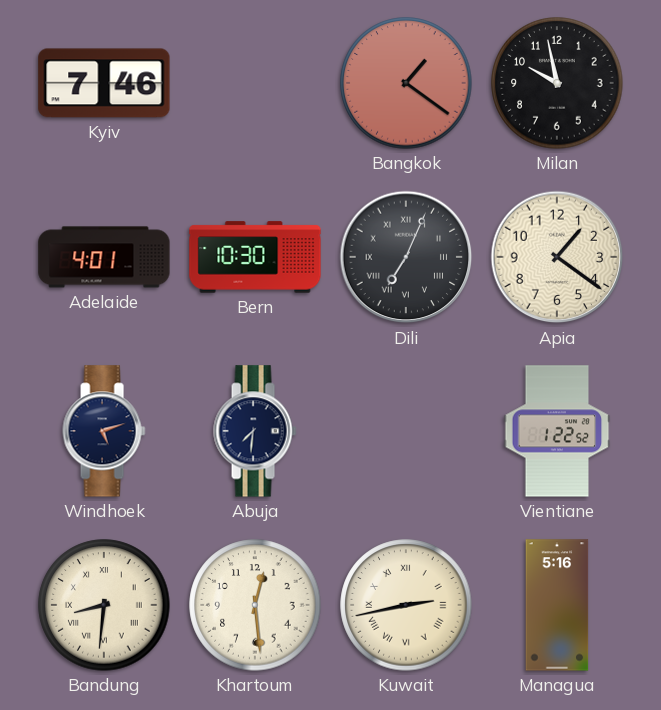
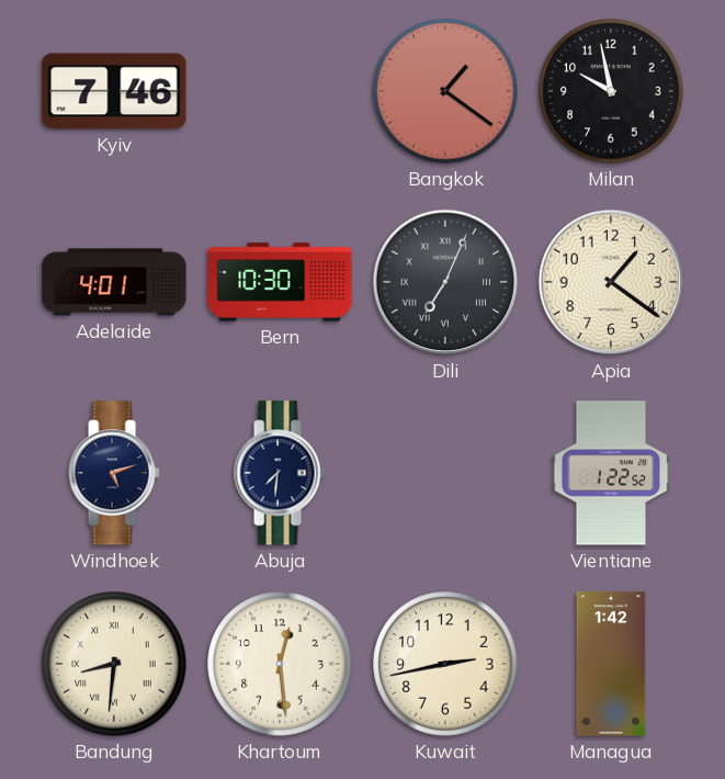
Kuwait numerals: Roman -> Arabic
Managua: 5:16 -> 1:42
